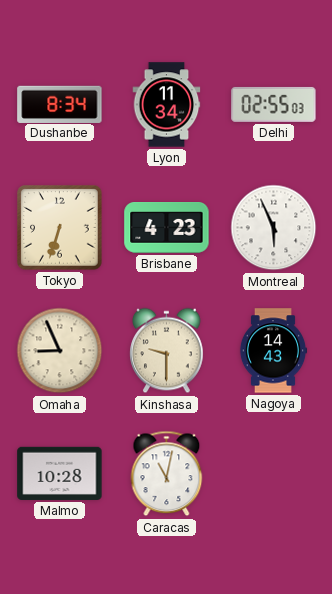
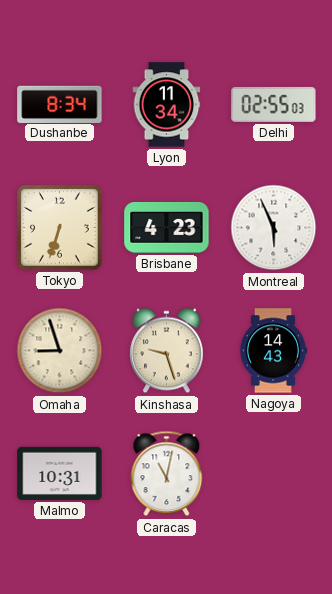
Omaha: 8:56 -> 8:57
Kinshasa: 9:30 -> 9:27
Malmo: 10:28 -> 10:31
